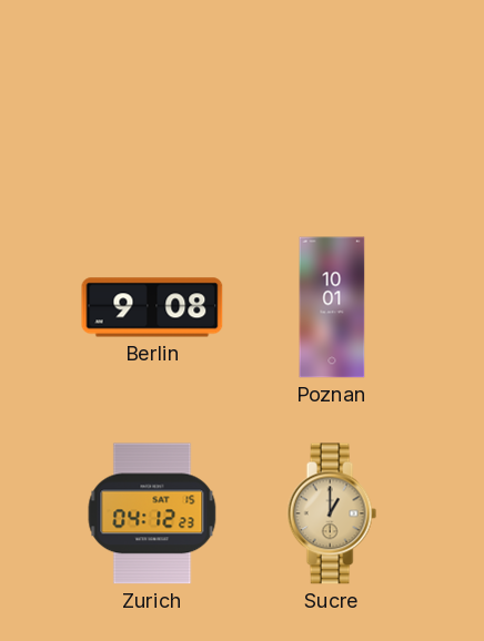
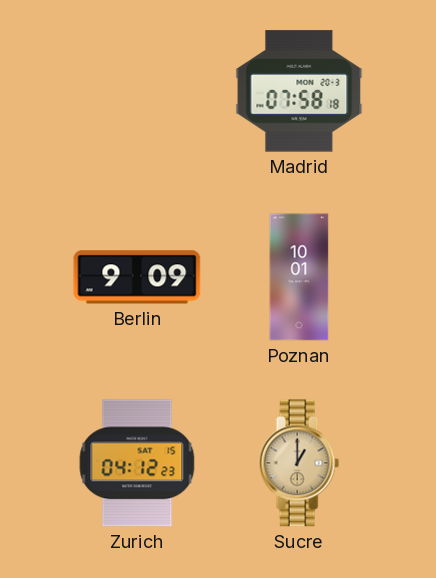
Madrid: none -> 07:58
Berlin: 9:08 -> 9:09
